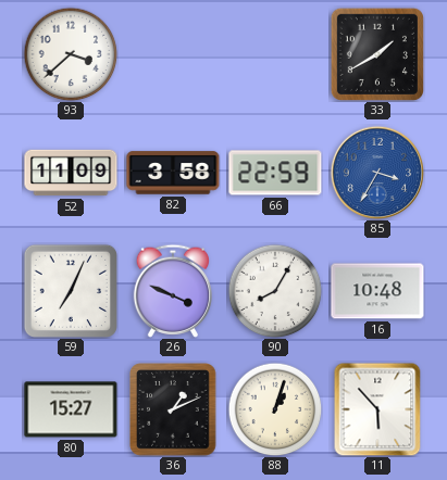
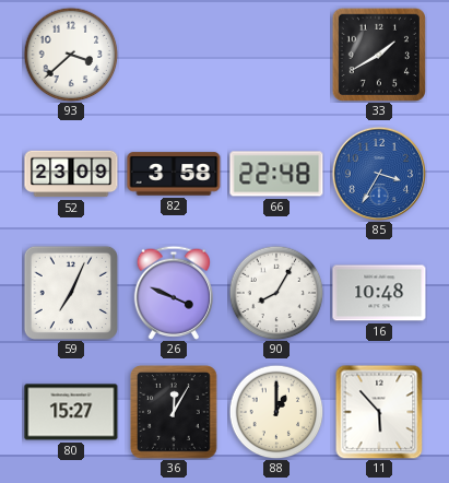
52: 11:09 -> 23:09
66: 22:59 -> 22:48
36: 1:11 -> 12:05
88: 1:03 -> 1:00
